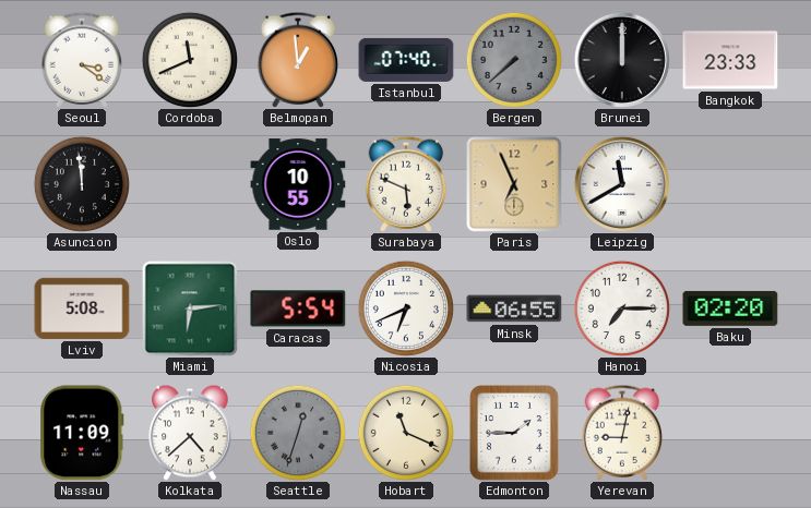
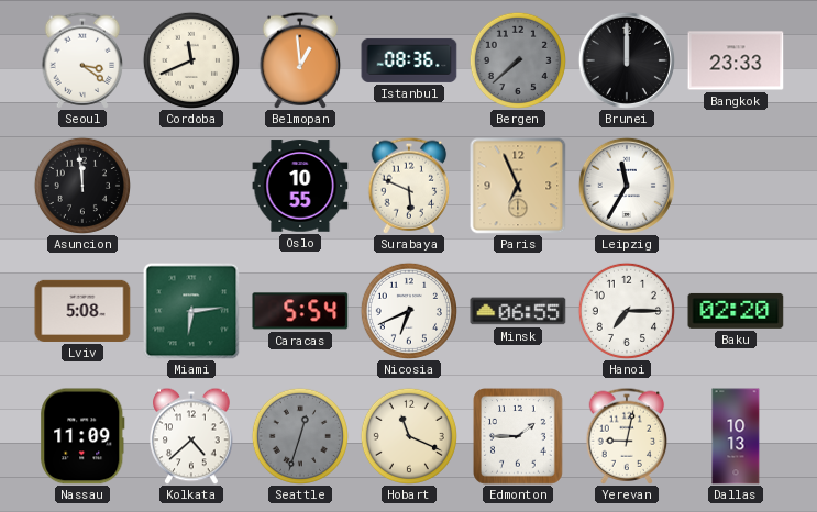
Istanbul: 07:40 -> 08:36
Leipzig: 11:40 -> 11:35
Dallas: none -> 10:13
